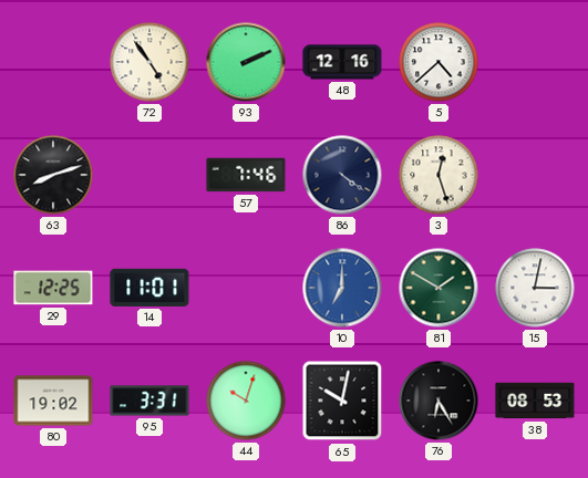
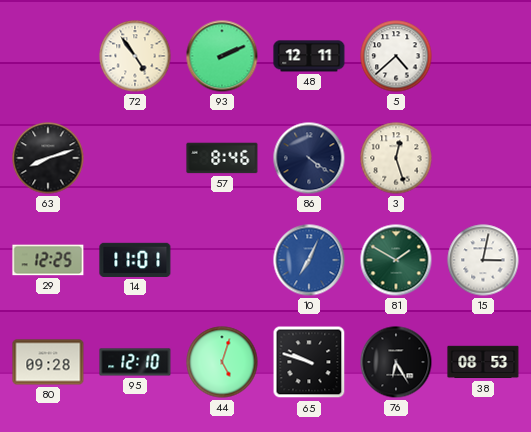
48: 12:16 -> 12:11
57: 7:46 -> 8:46
10: 7:00 -> 7:04
80: 19:02 -> 09:28
95: 3:31 -> 12:10
44: 10:03 -> 5:03
65: 10:02 -> 9:48
